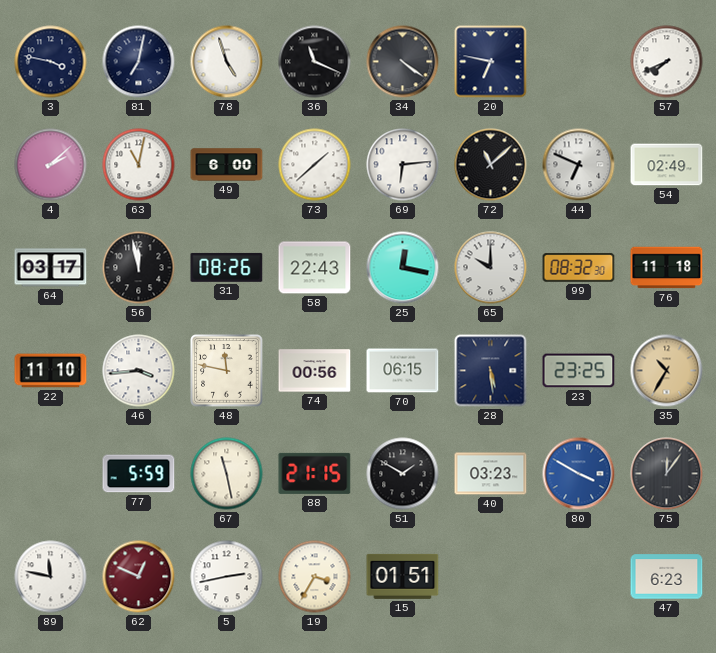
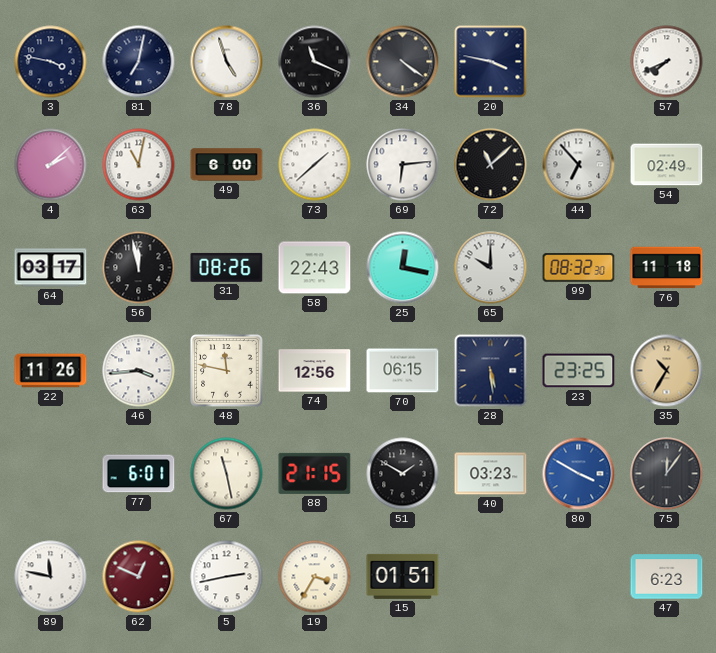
20: 6:47 -> 3:47
44: 6:49 -> 6:53
22: 11:10 -> 11:26
74: 00:56 -> 12:56
77: 5:59 -> 6:01
